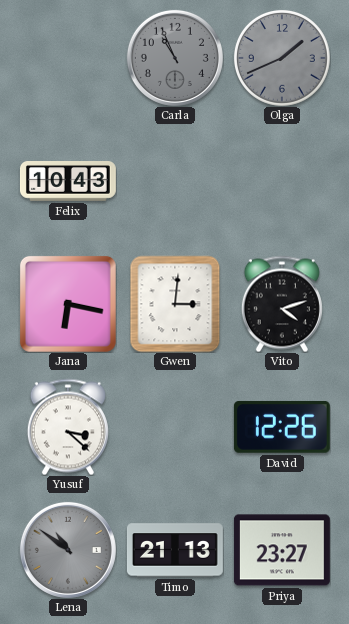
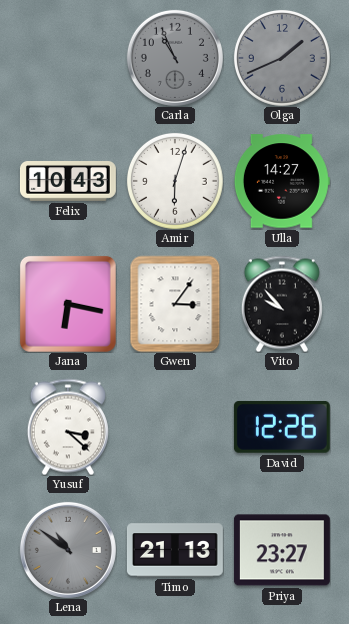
Amir: none -> 6:03
Ulla: none -> 14:27
Gwen: 3:01 -> 3:06
Vito: 4:12 -> 9:53
